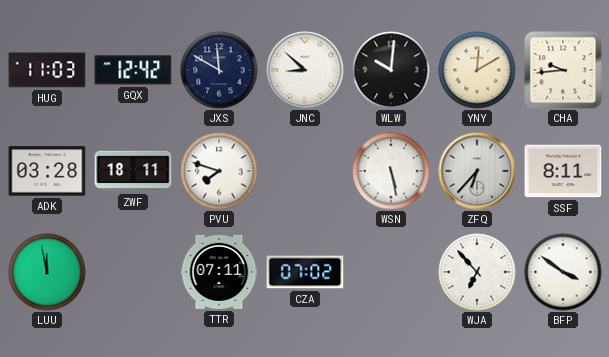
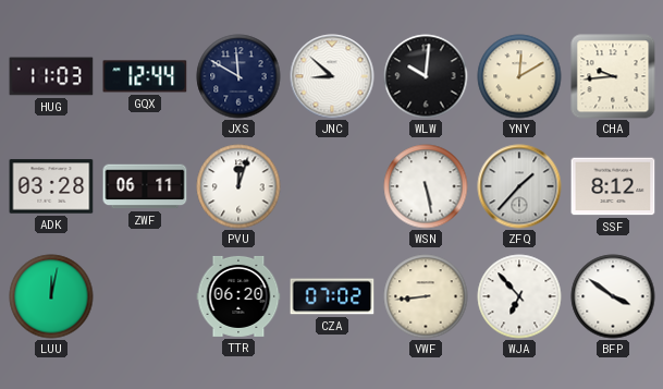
GQX: 12:42 -> 12:44
ZWF: 18:11 -> 06:11
PVU: 7:48 -> 12:03
ZFQ: 6:37 -> 1:37
SSF: 8:11 -> 8:12
LUU: 11:58 -> 12:02
TTR: 07:11 -> 06:20
VWF: none -> 8:44
